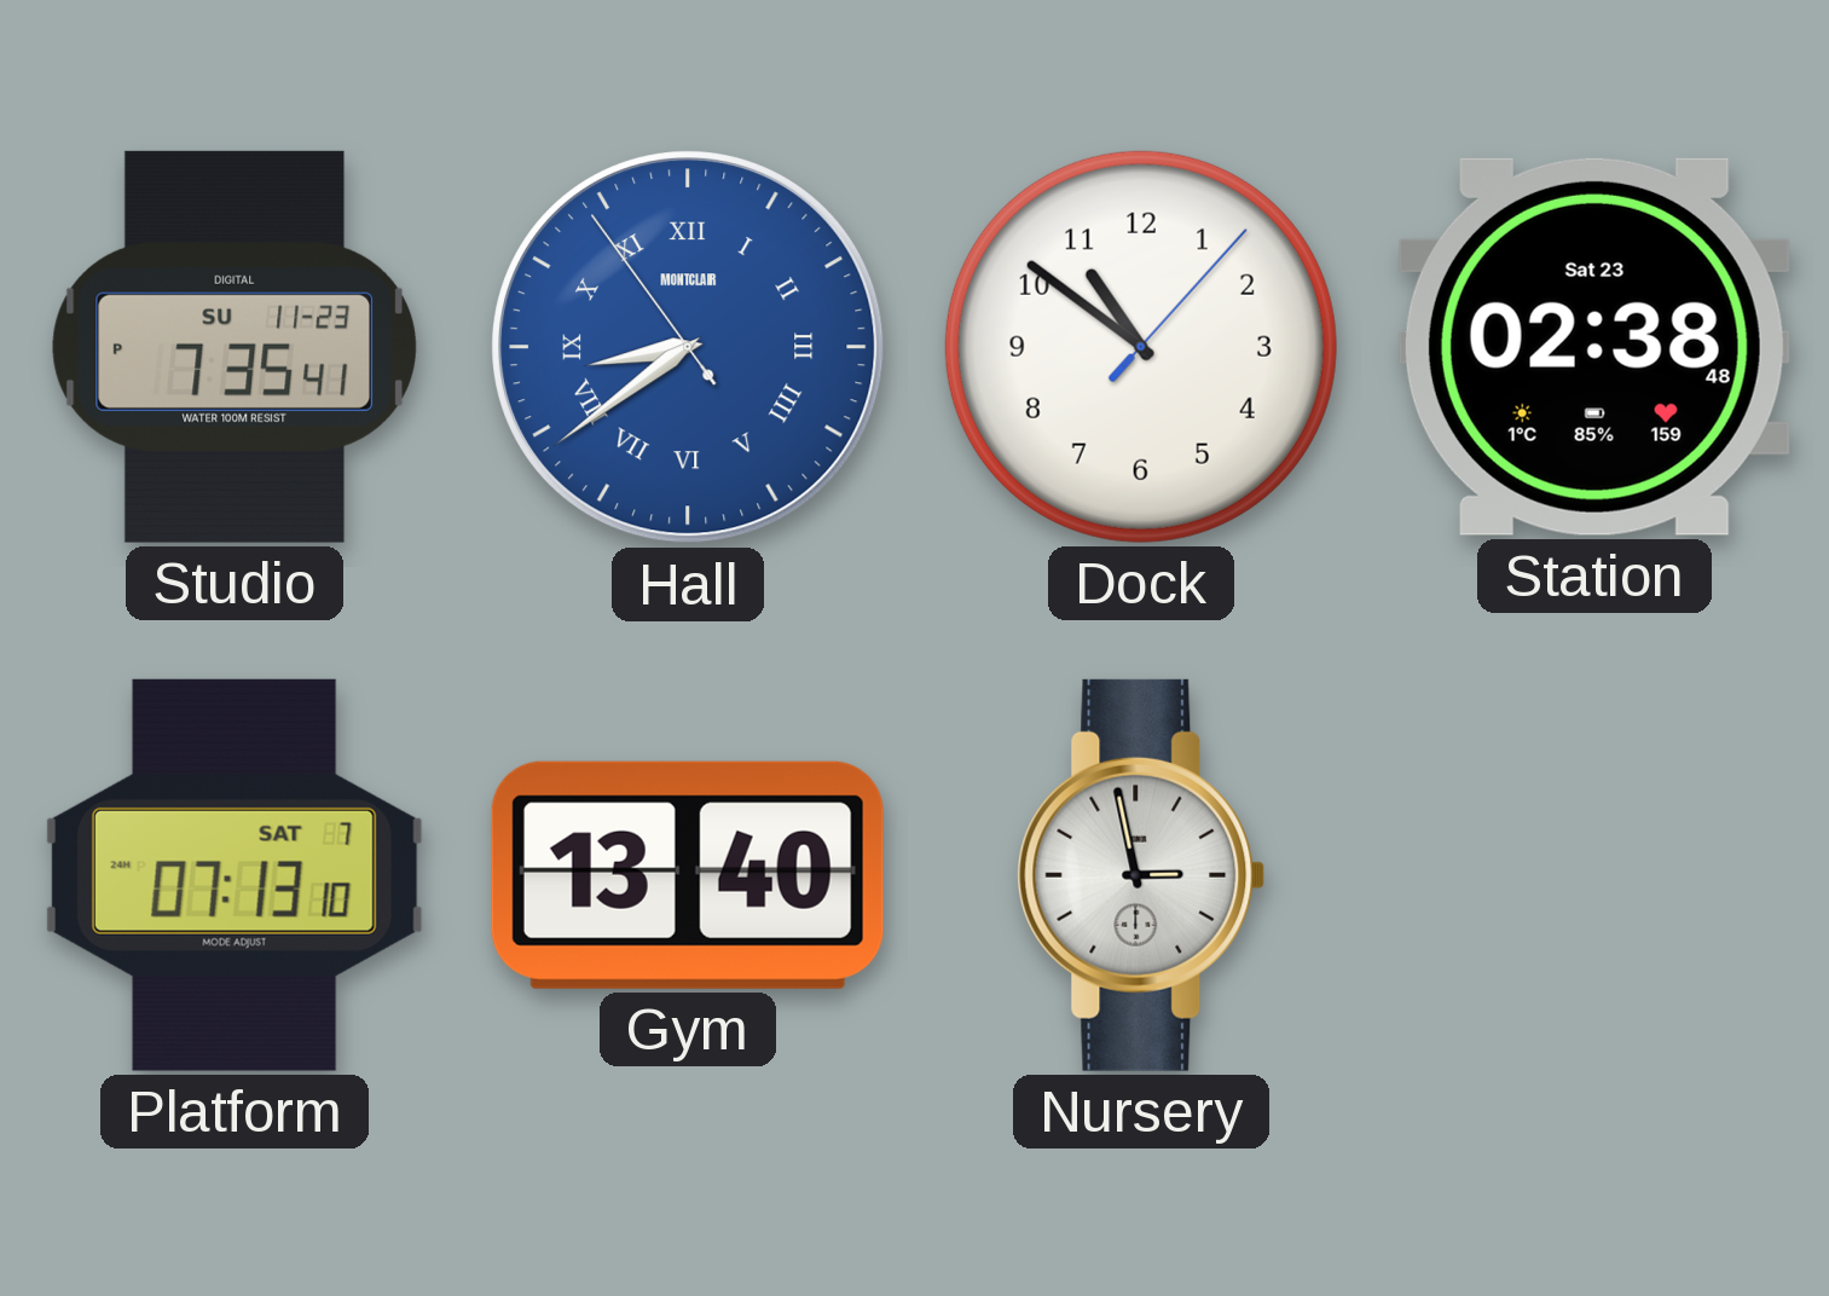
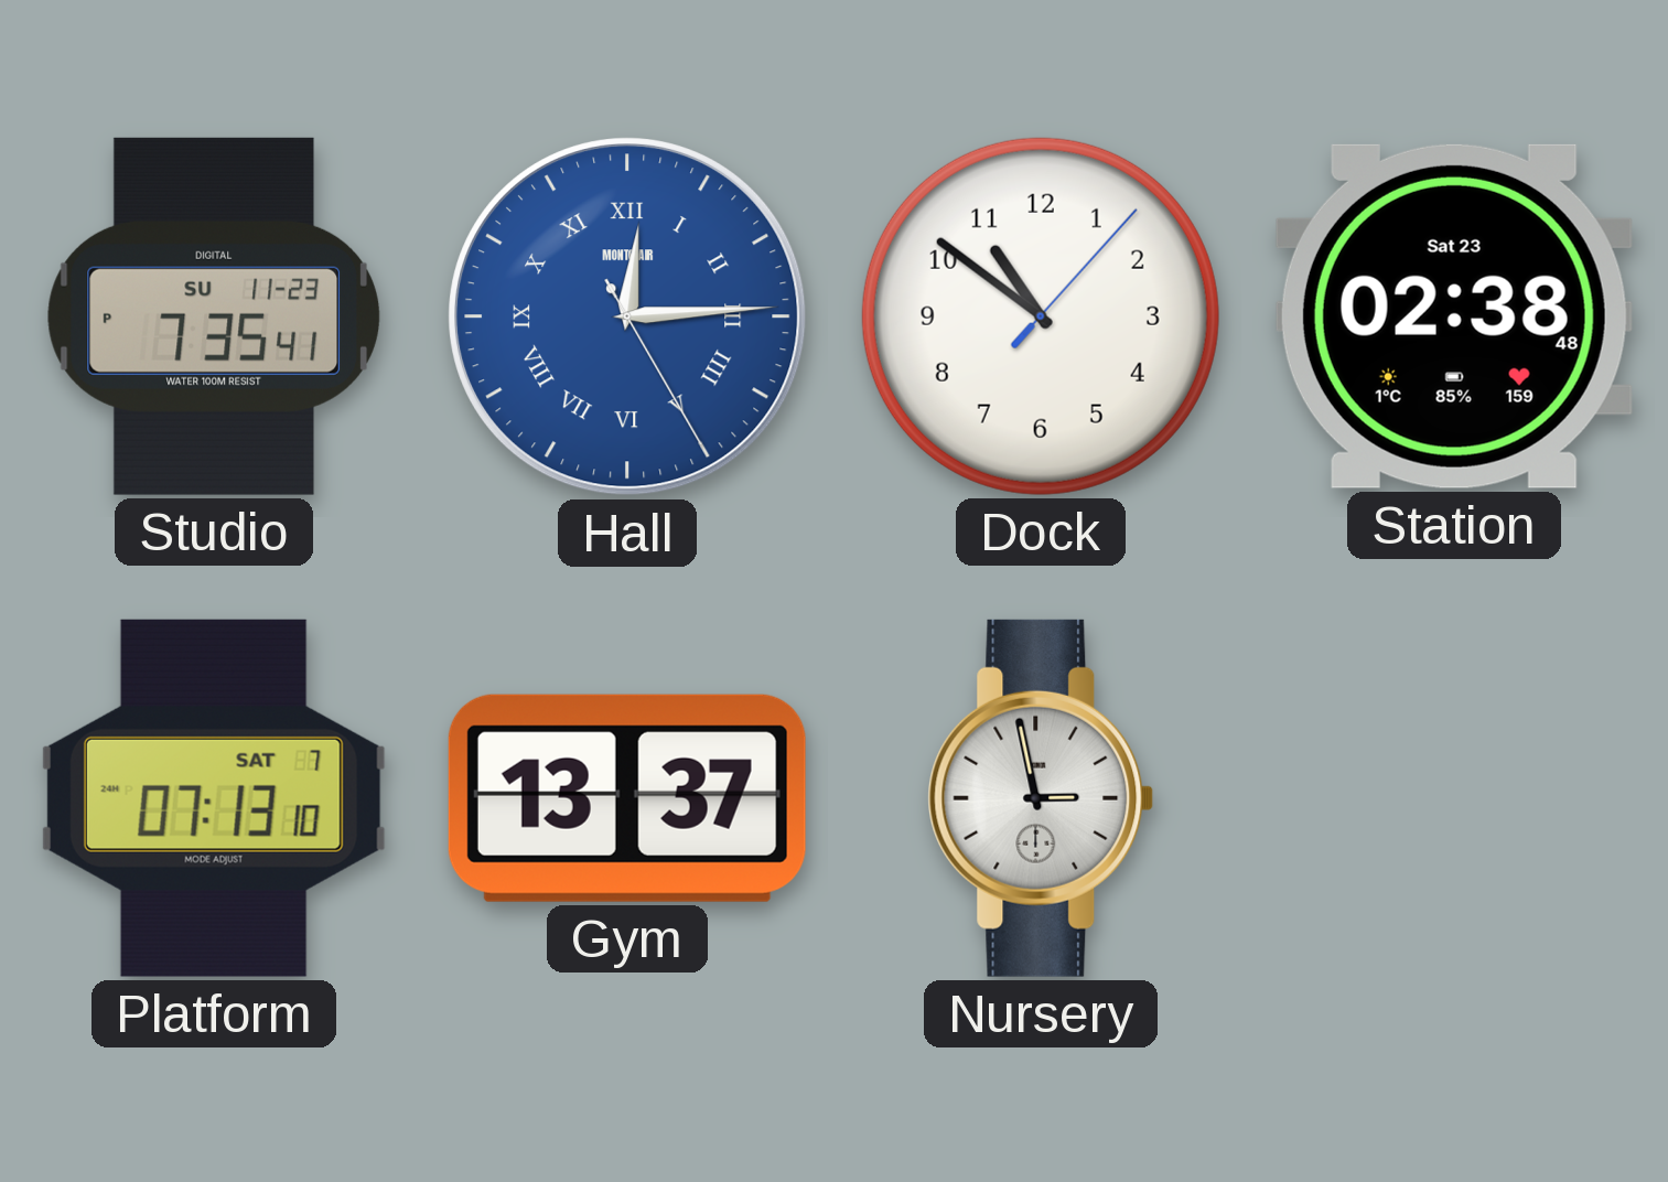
Hall: 8:38 -> 12:14
Gym: 13:40 -> 13:37
